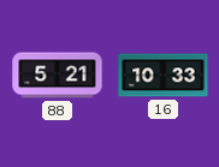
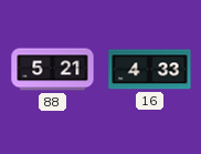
16: 10:33 -> 4:33
